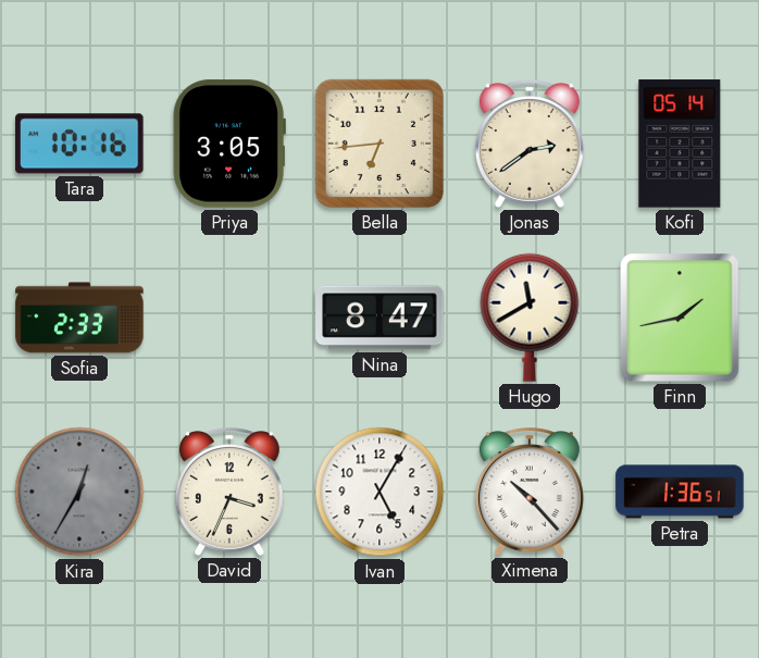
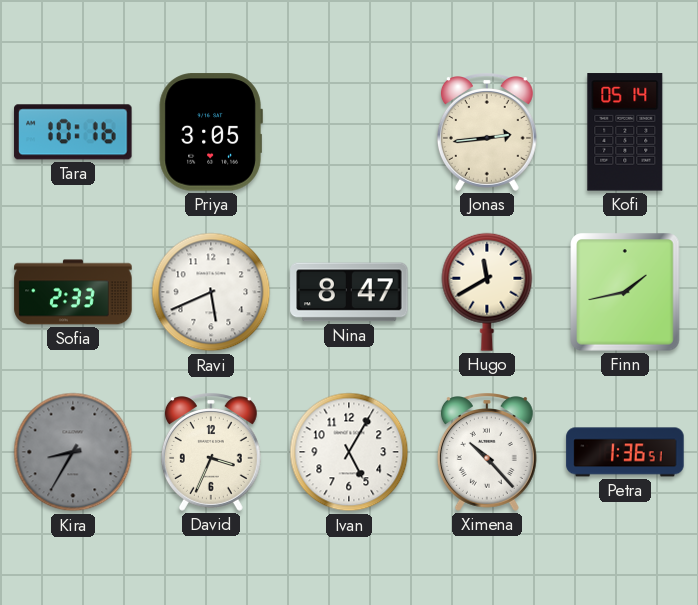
Bella: 6:44 -> none
Jonas: 2:39 -> 2:44
Ravi: none -> 5:41
Kira: 12:35 -> 8:35
